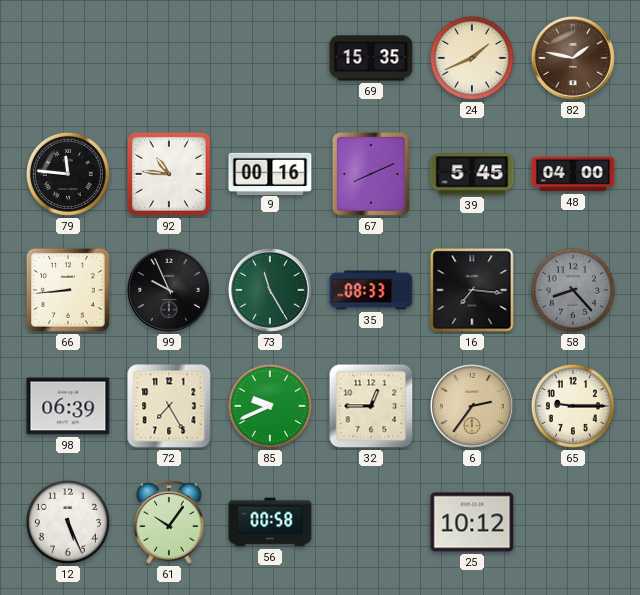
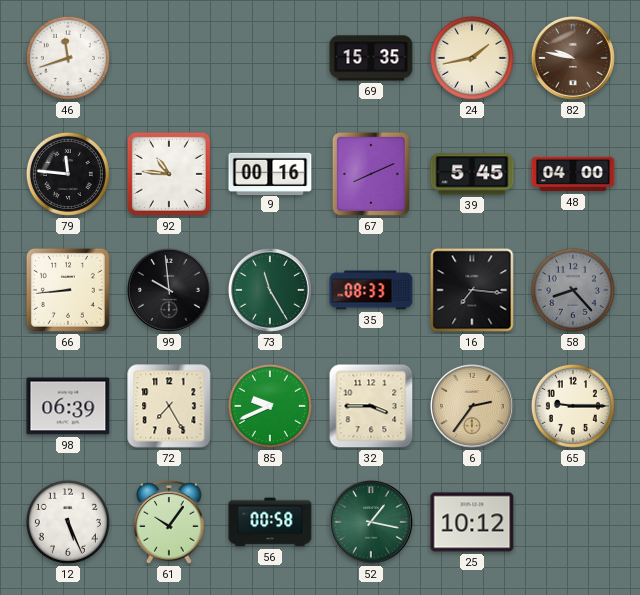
46: none -> 11:42
24: 1:41 -> 1:43
82: 1:47 -> 9:47
99: 9:56 -> 9:59
32: 12:45 -> 3:45
52: none -> 1:17
